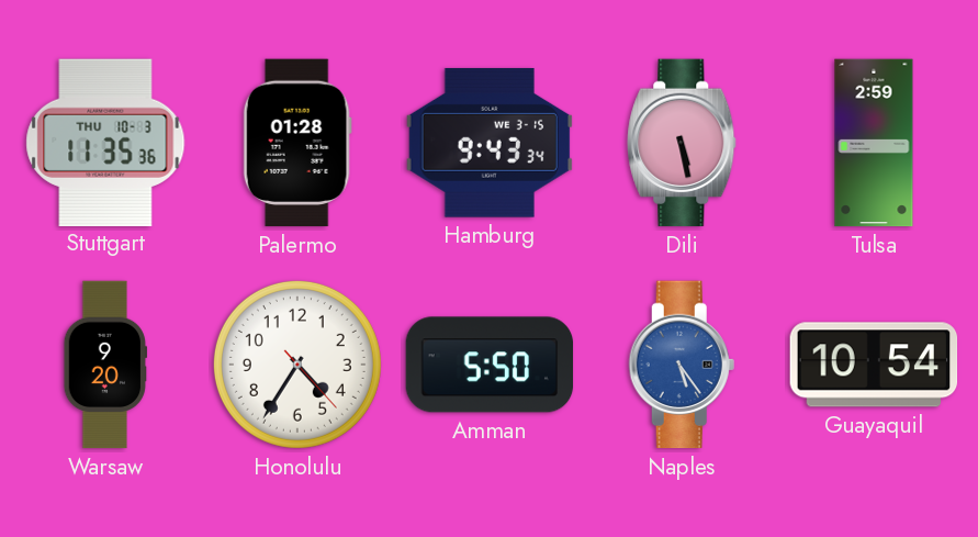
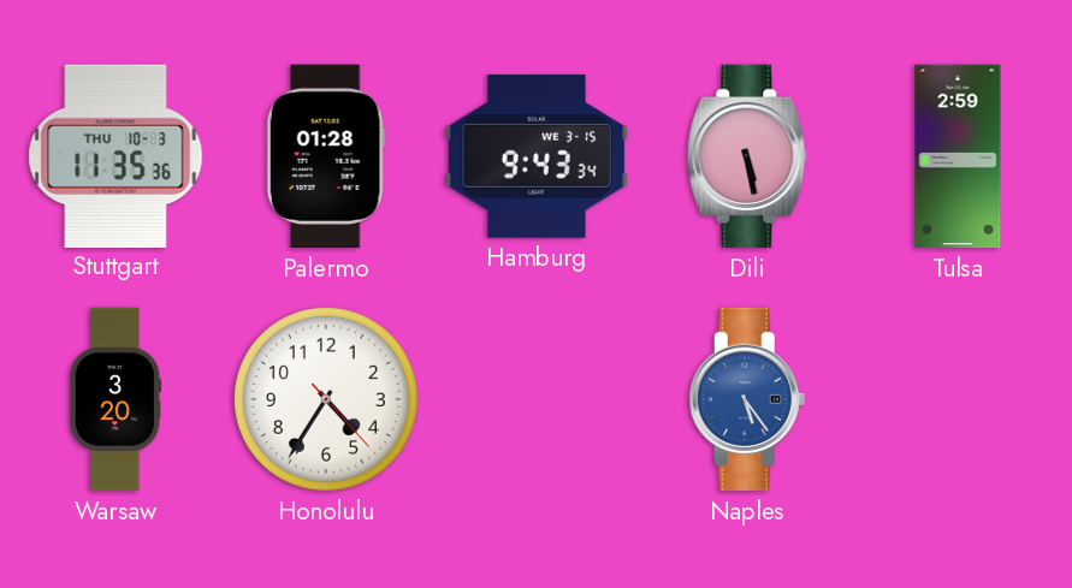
Warsaw: 9:20 -> 3:20
Amman: 5:50 -> none
Guayaquil: 10:54 -> none
